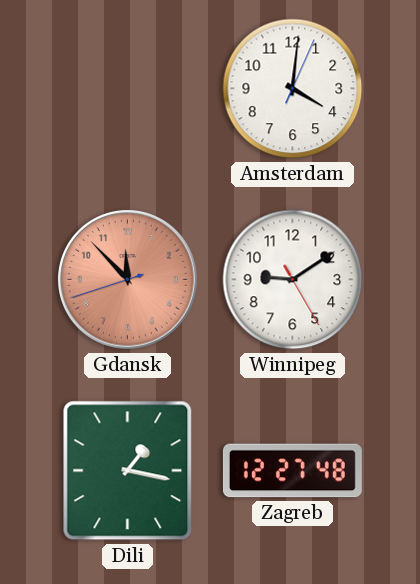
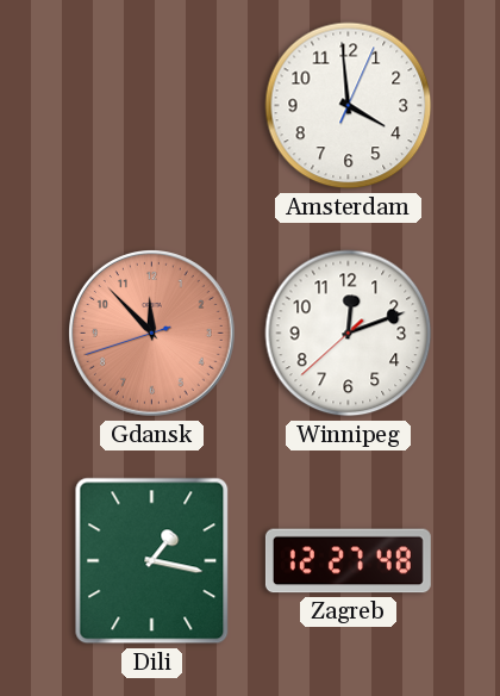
Amsterdam: 4:01 -> 3:59
Winnipeg: 9:09 -> 12:11
